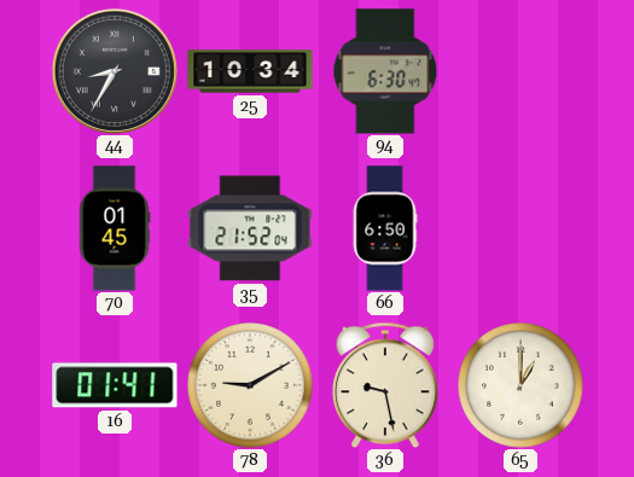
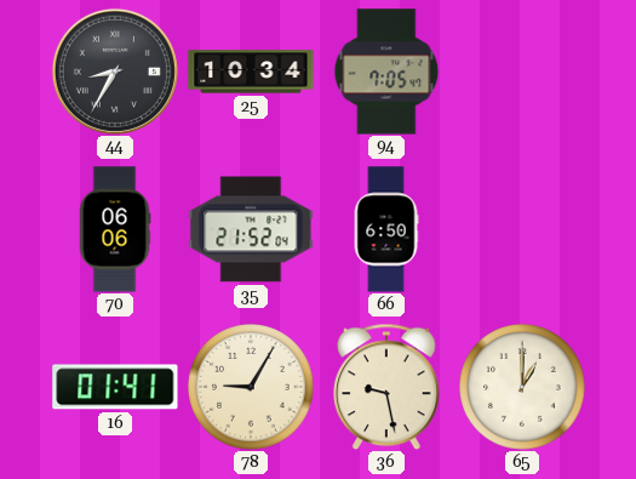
94: 6:30 -> 7:05
70: 01:45 -> 06:06
78: 9:10 -> 9:05
